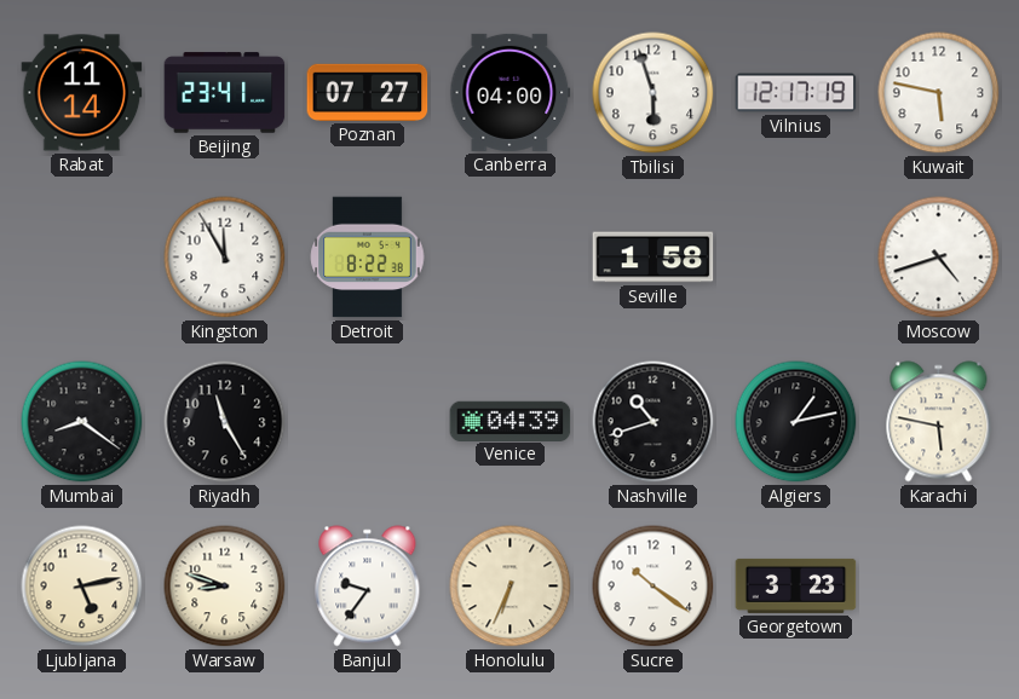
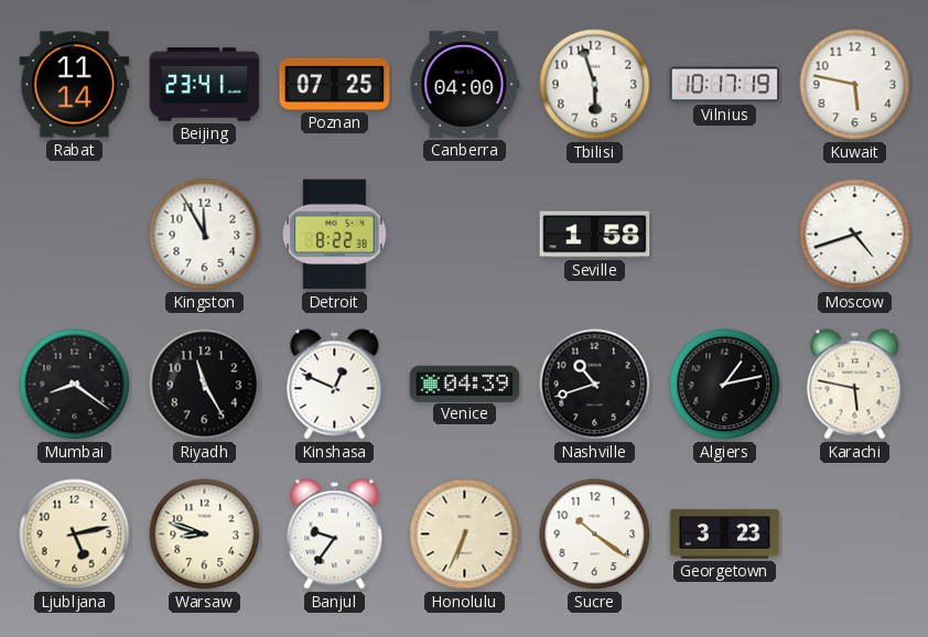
Poznan: 07:27 -> 07:25
Vilnius: 12:17 -> 10:17
Kinshasa: none -> 12:49
